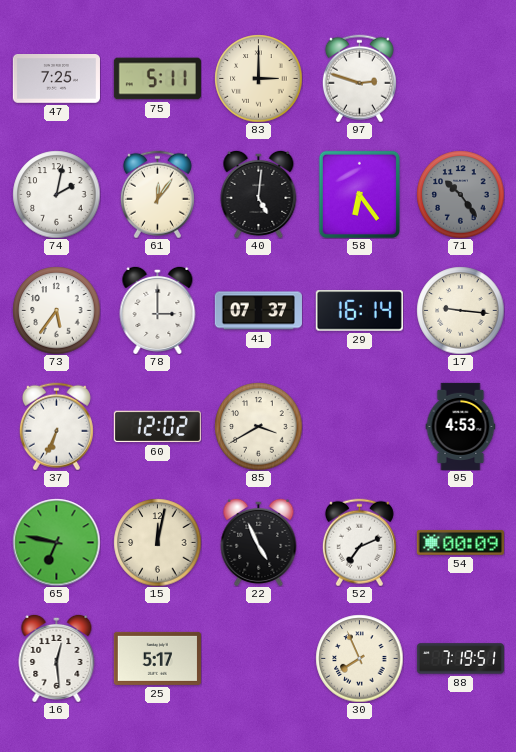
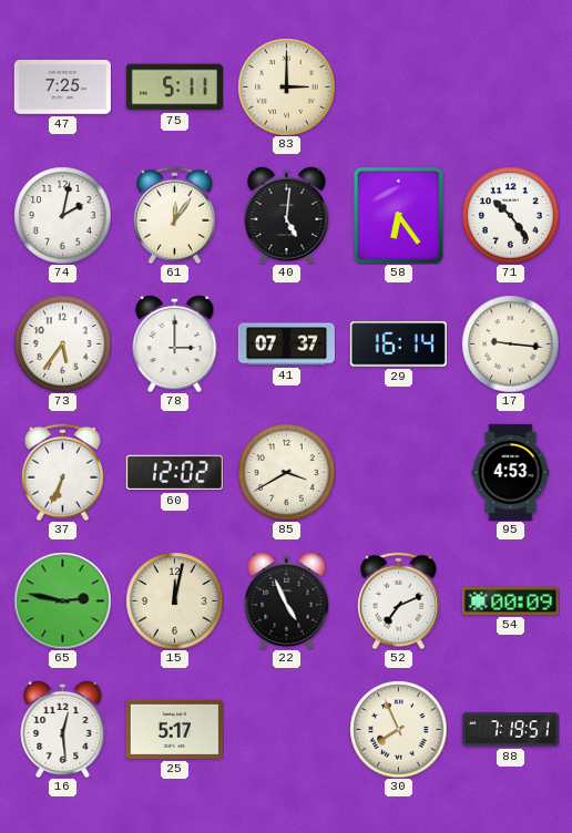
97: 2:48 -> none
71 dial: grey -> white
65: 6:47 -> 2:47
